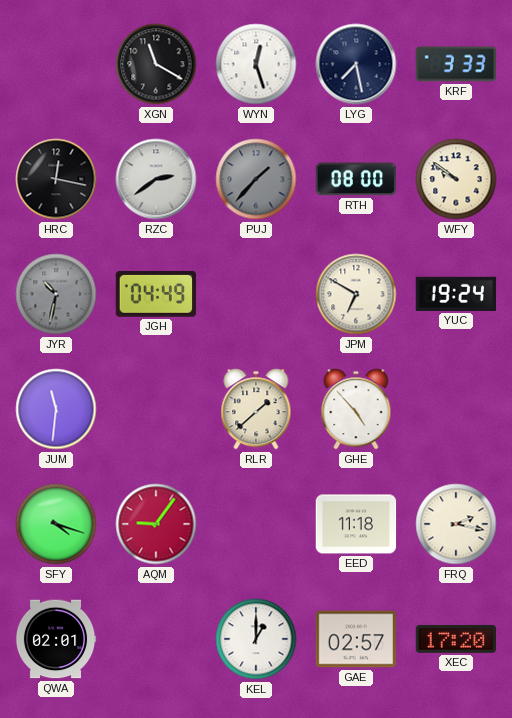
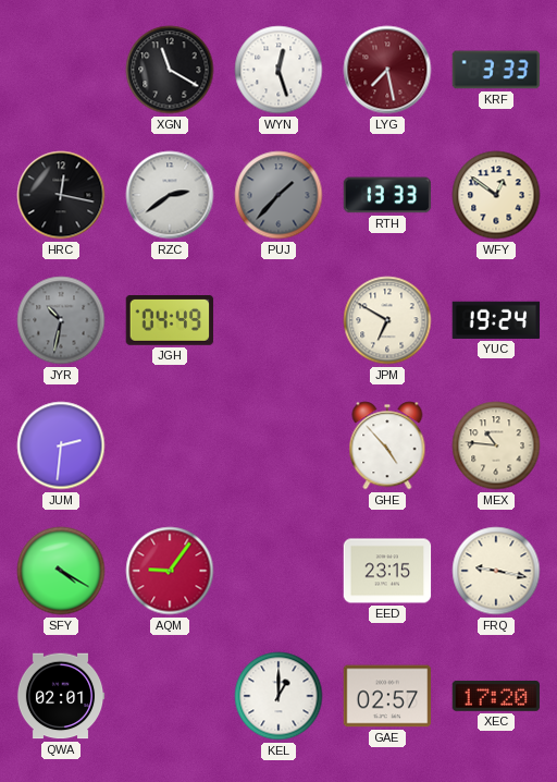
LYG dial: navy -> burgundy
RTH: 08:00 -> 13:33
WFY: 9:51 -> 12:51
JUM: 11:31 -> 2:31
RLR: 1:38 -> none
MEX: none -> 10:46
SFY: 4:18 -> 4:20
EED: 11:18 -> 23:15
FRQ: 2:17 -> 9:17
